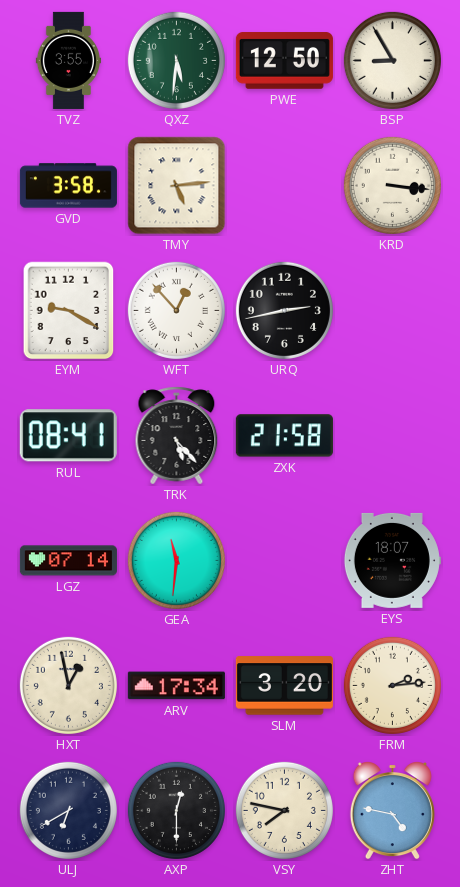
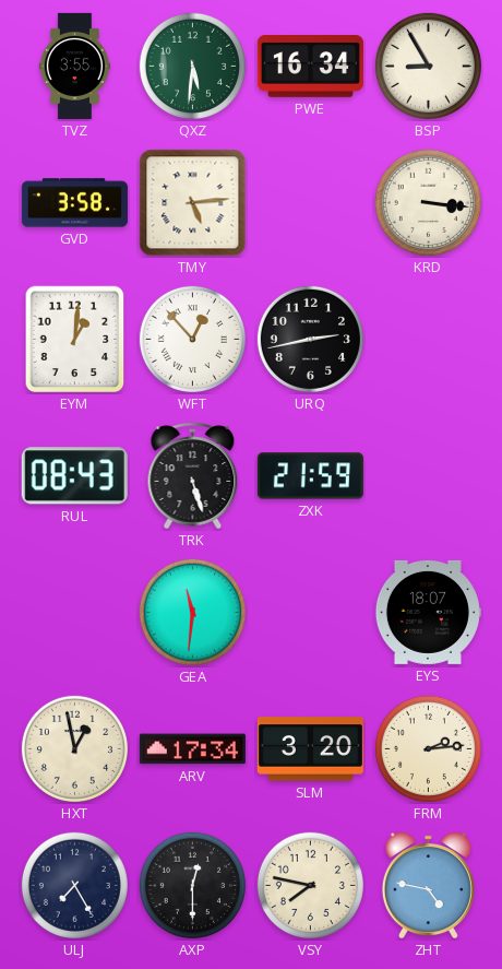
PWE: 12:50 -> 16:34
EYM: 9:20 -> 1:01
RUL: 08:41 -> 08:43
TRK: 5:23 -> 5:27
ZXK: 21:58 -> 21:59
LGZ: 07:14 -> none
ULJ: 6:40 -> 7:25
